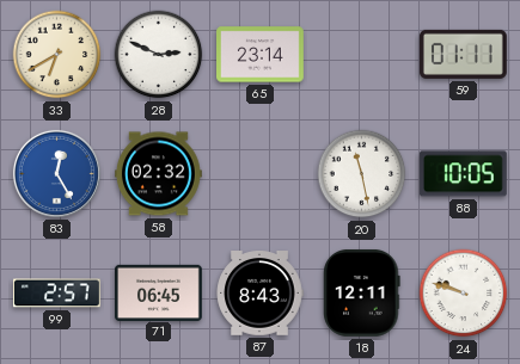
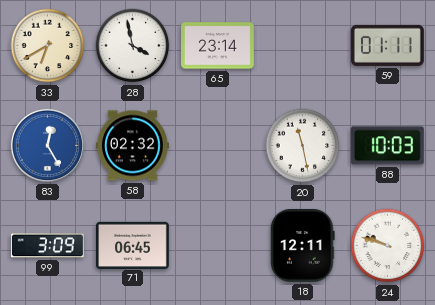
28: 2:49 -> 3:58
88: 10:05 -> 10:03
99: 2:57 -> 3:09
87: 8:43 -> none
